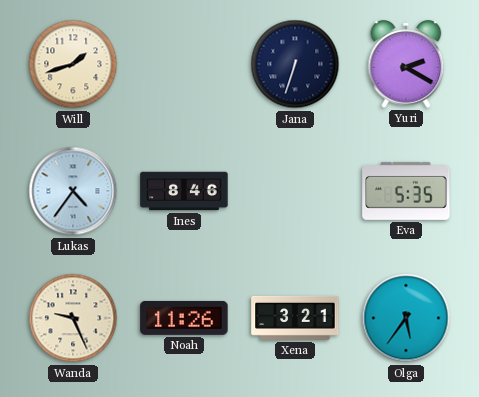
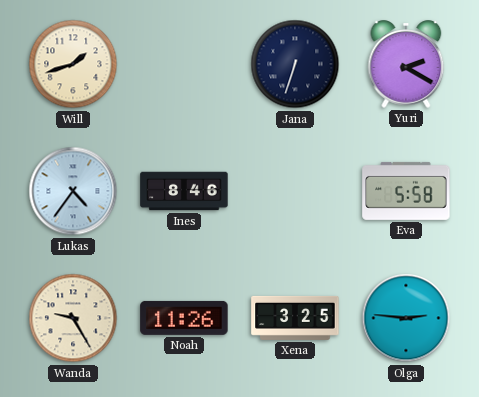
Eva: 5:35 -> 5:58
Wanda: 9:26 -> 9:25
Xena: 3:21 -> 3:25
Olga: 5:36 -> 2:46
